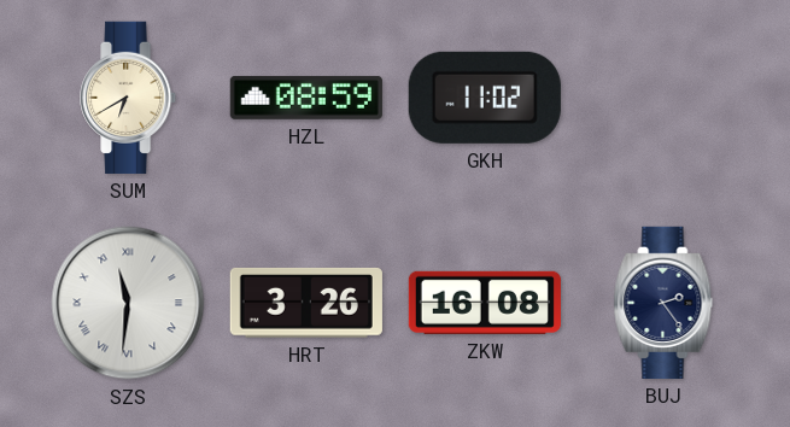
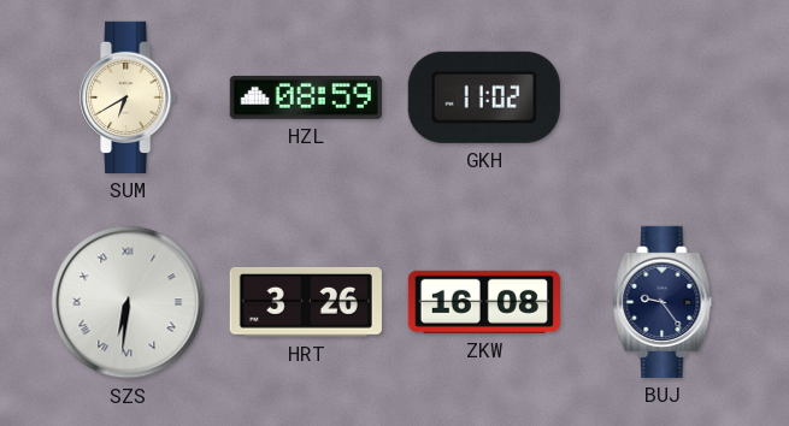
SZS: 11:31 -> 6:31
BUJ: 2:24 -> 9:24
